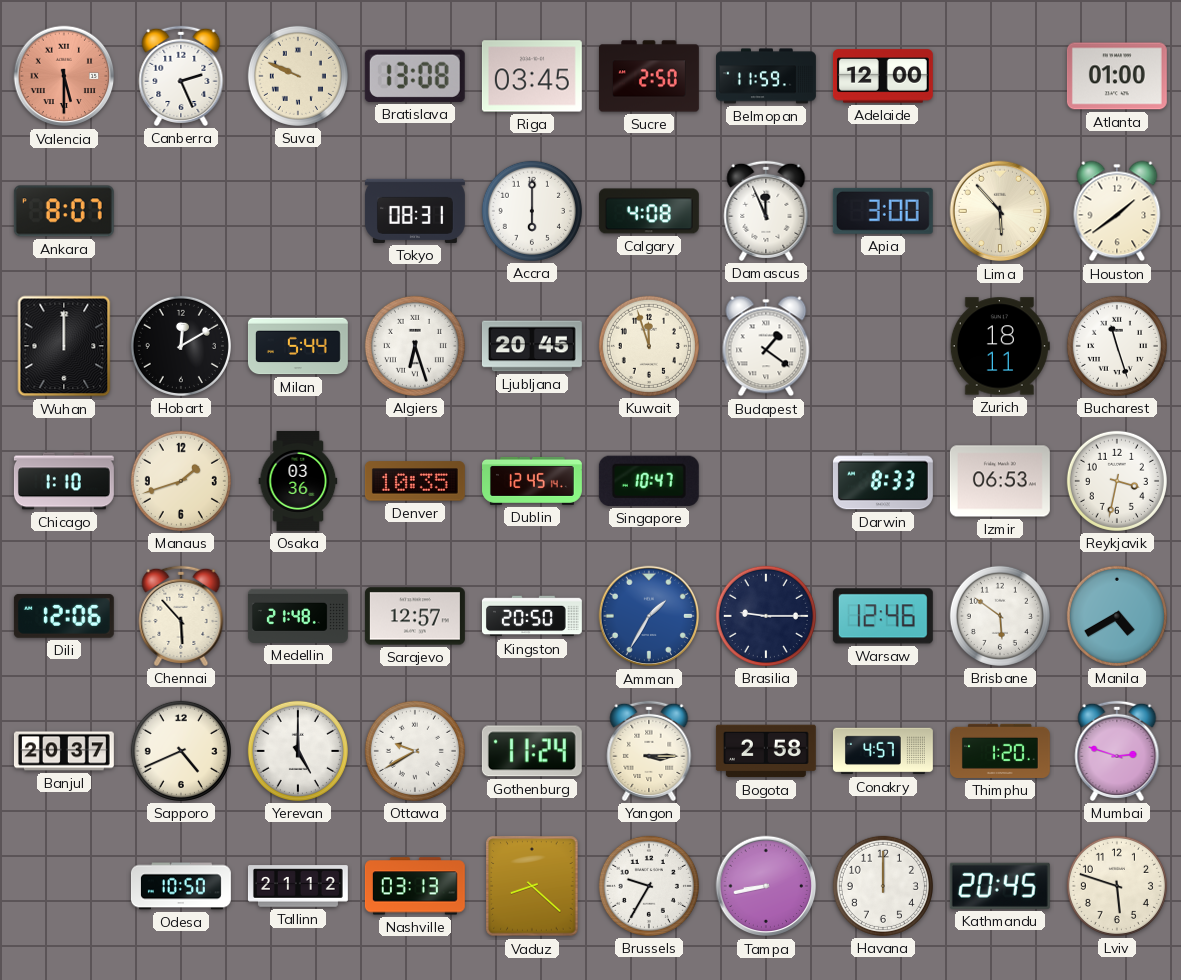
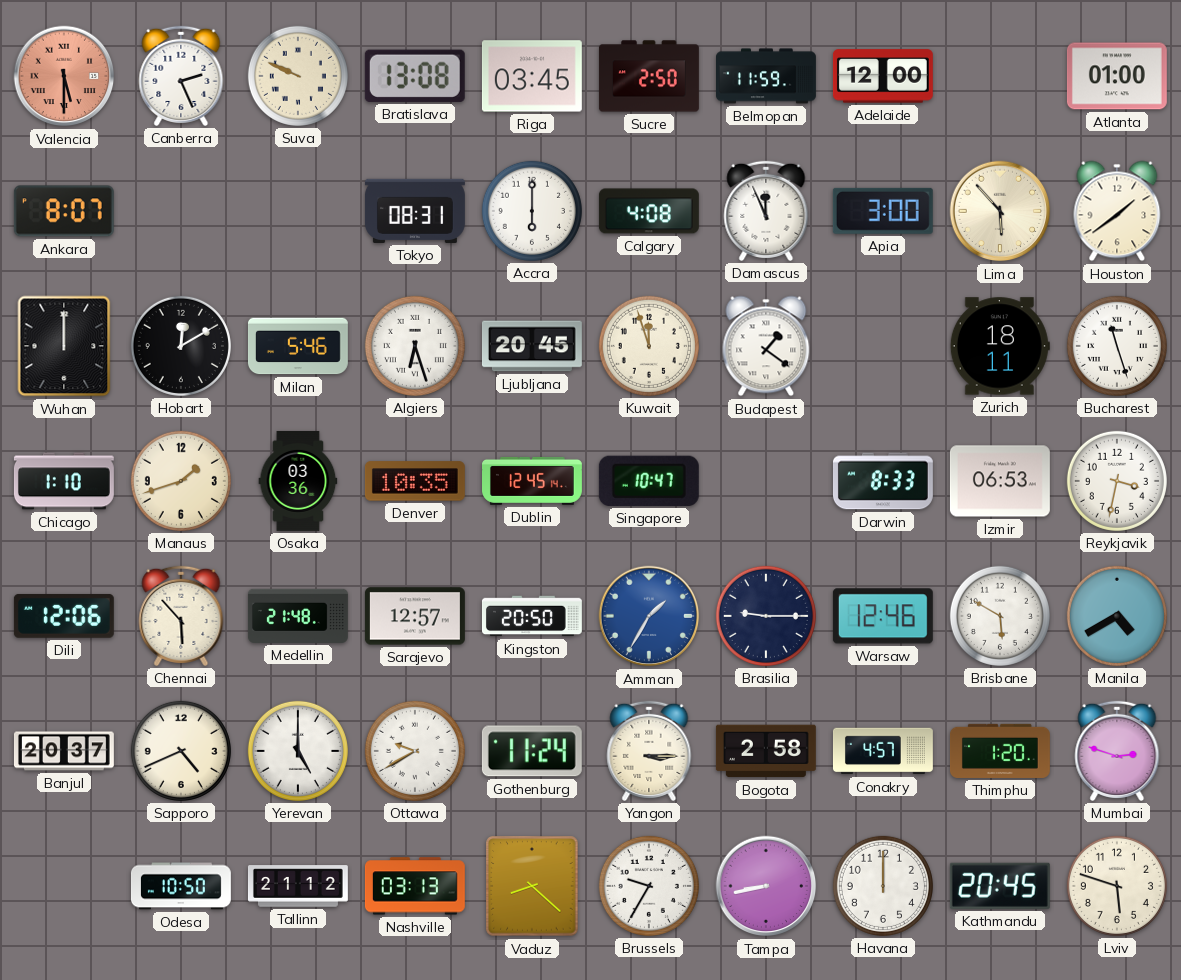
Milan: 5:44 -> 5:46
Brisbane: 5:51 -> 5:50
